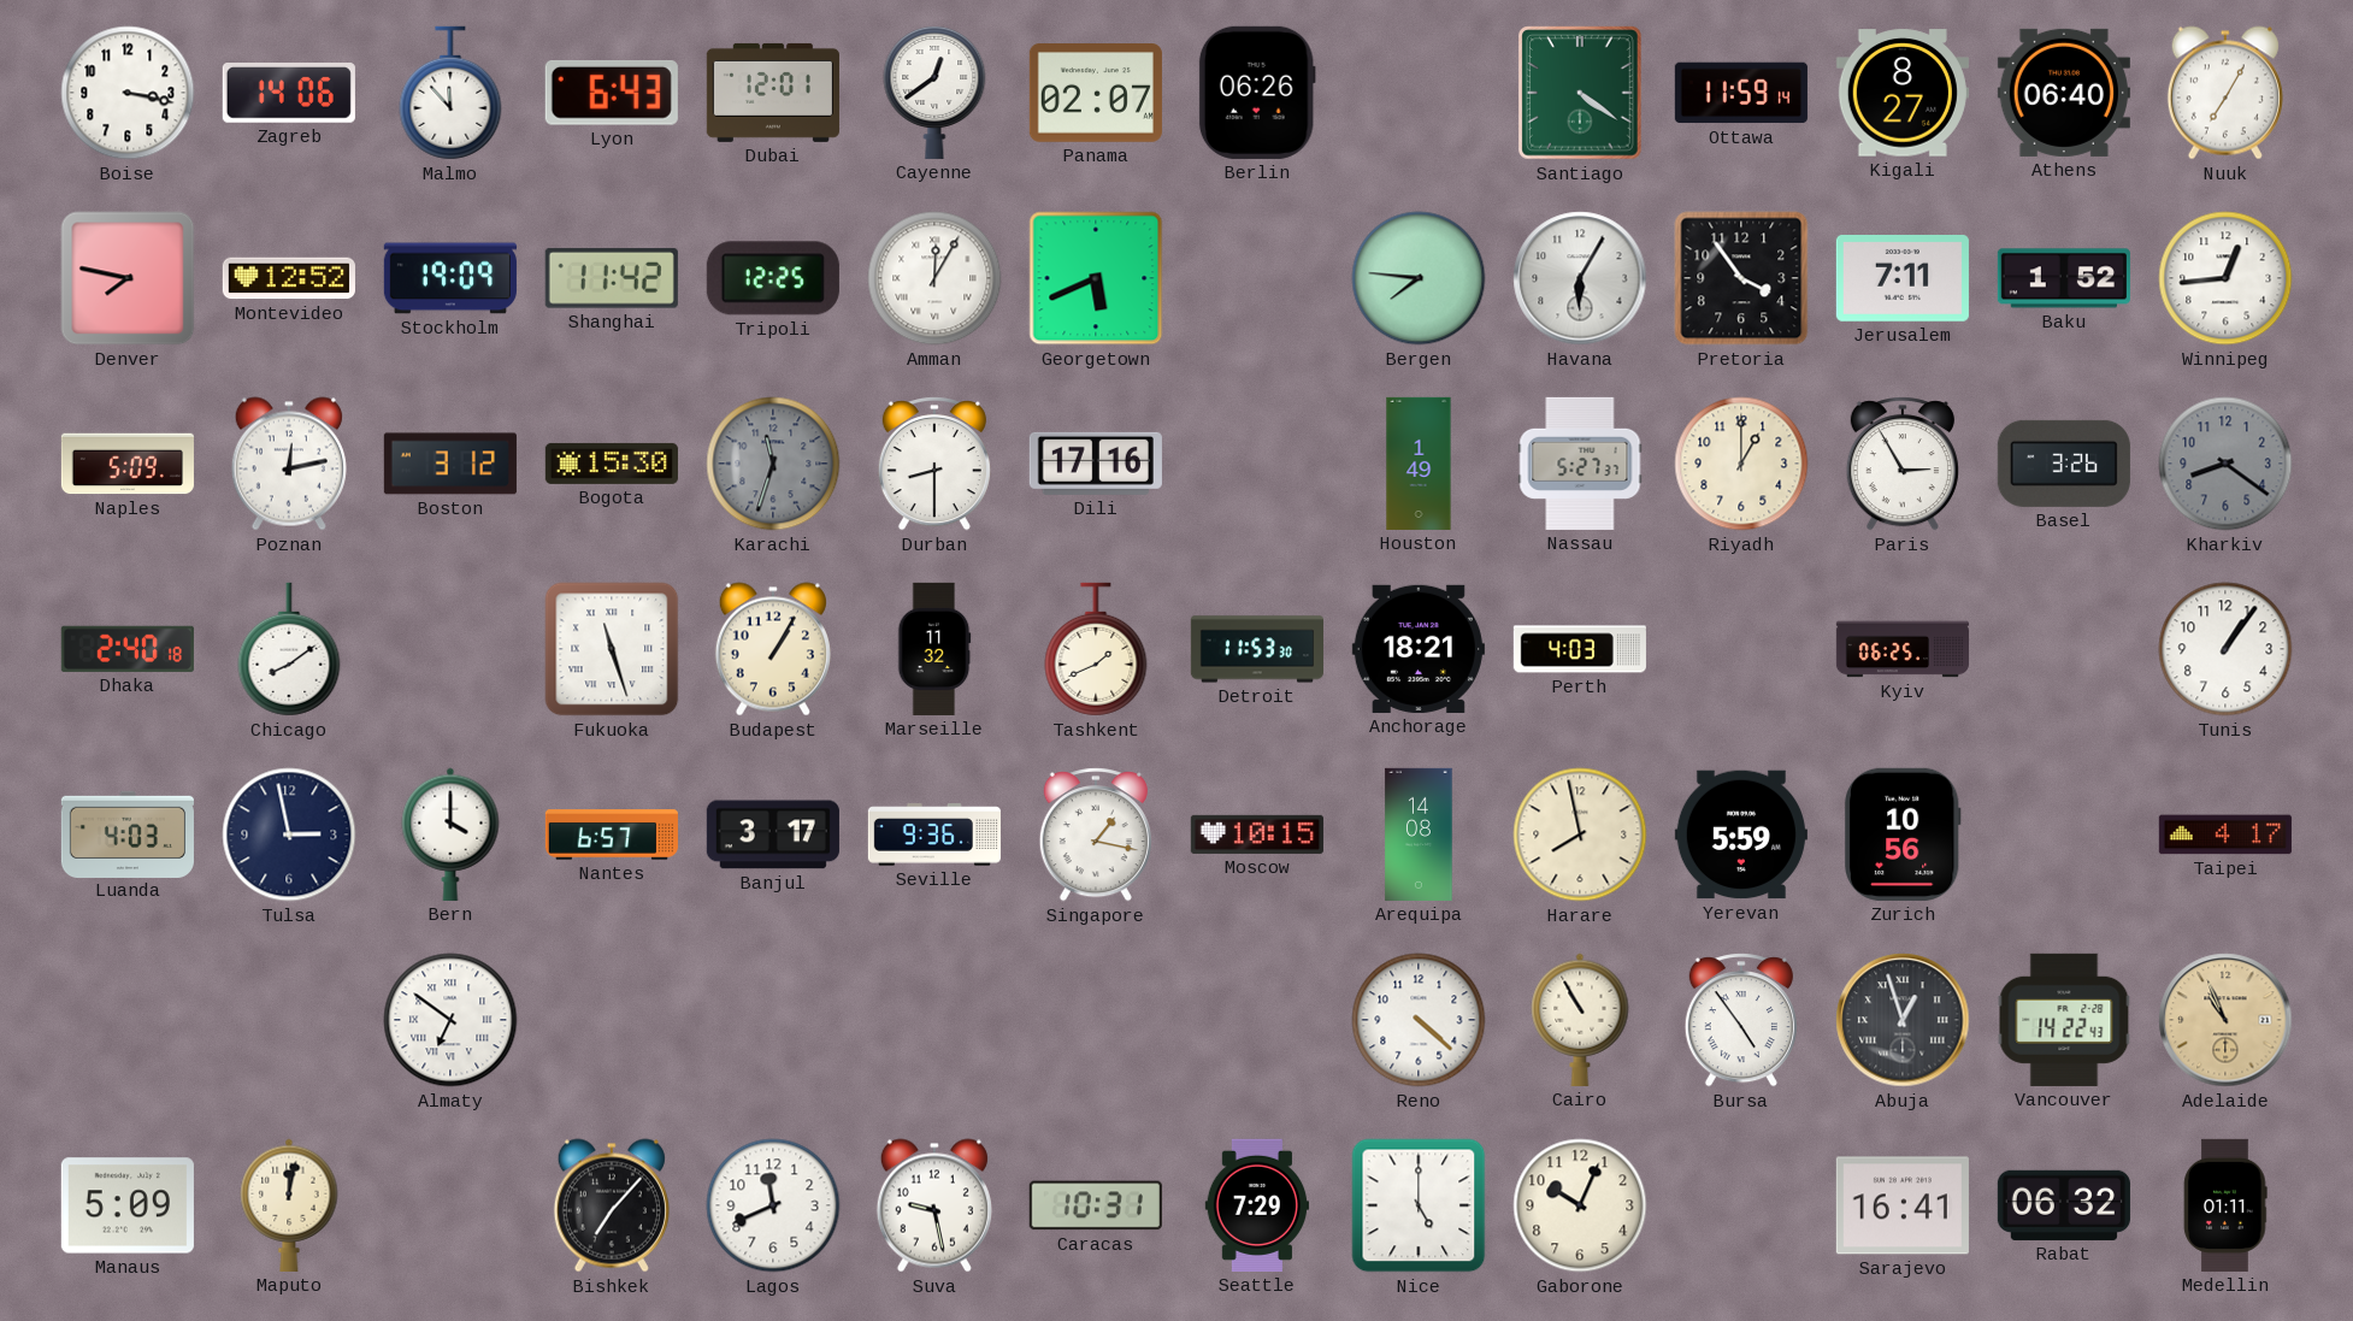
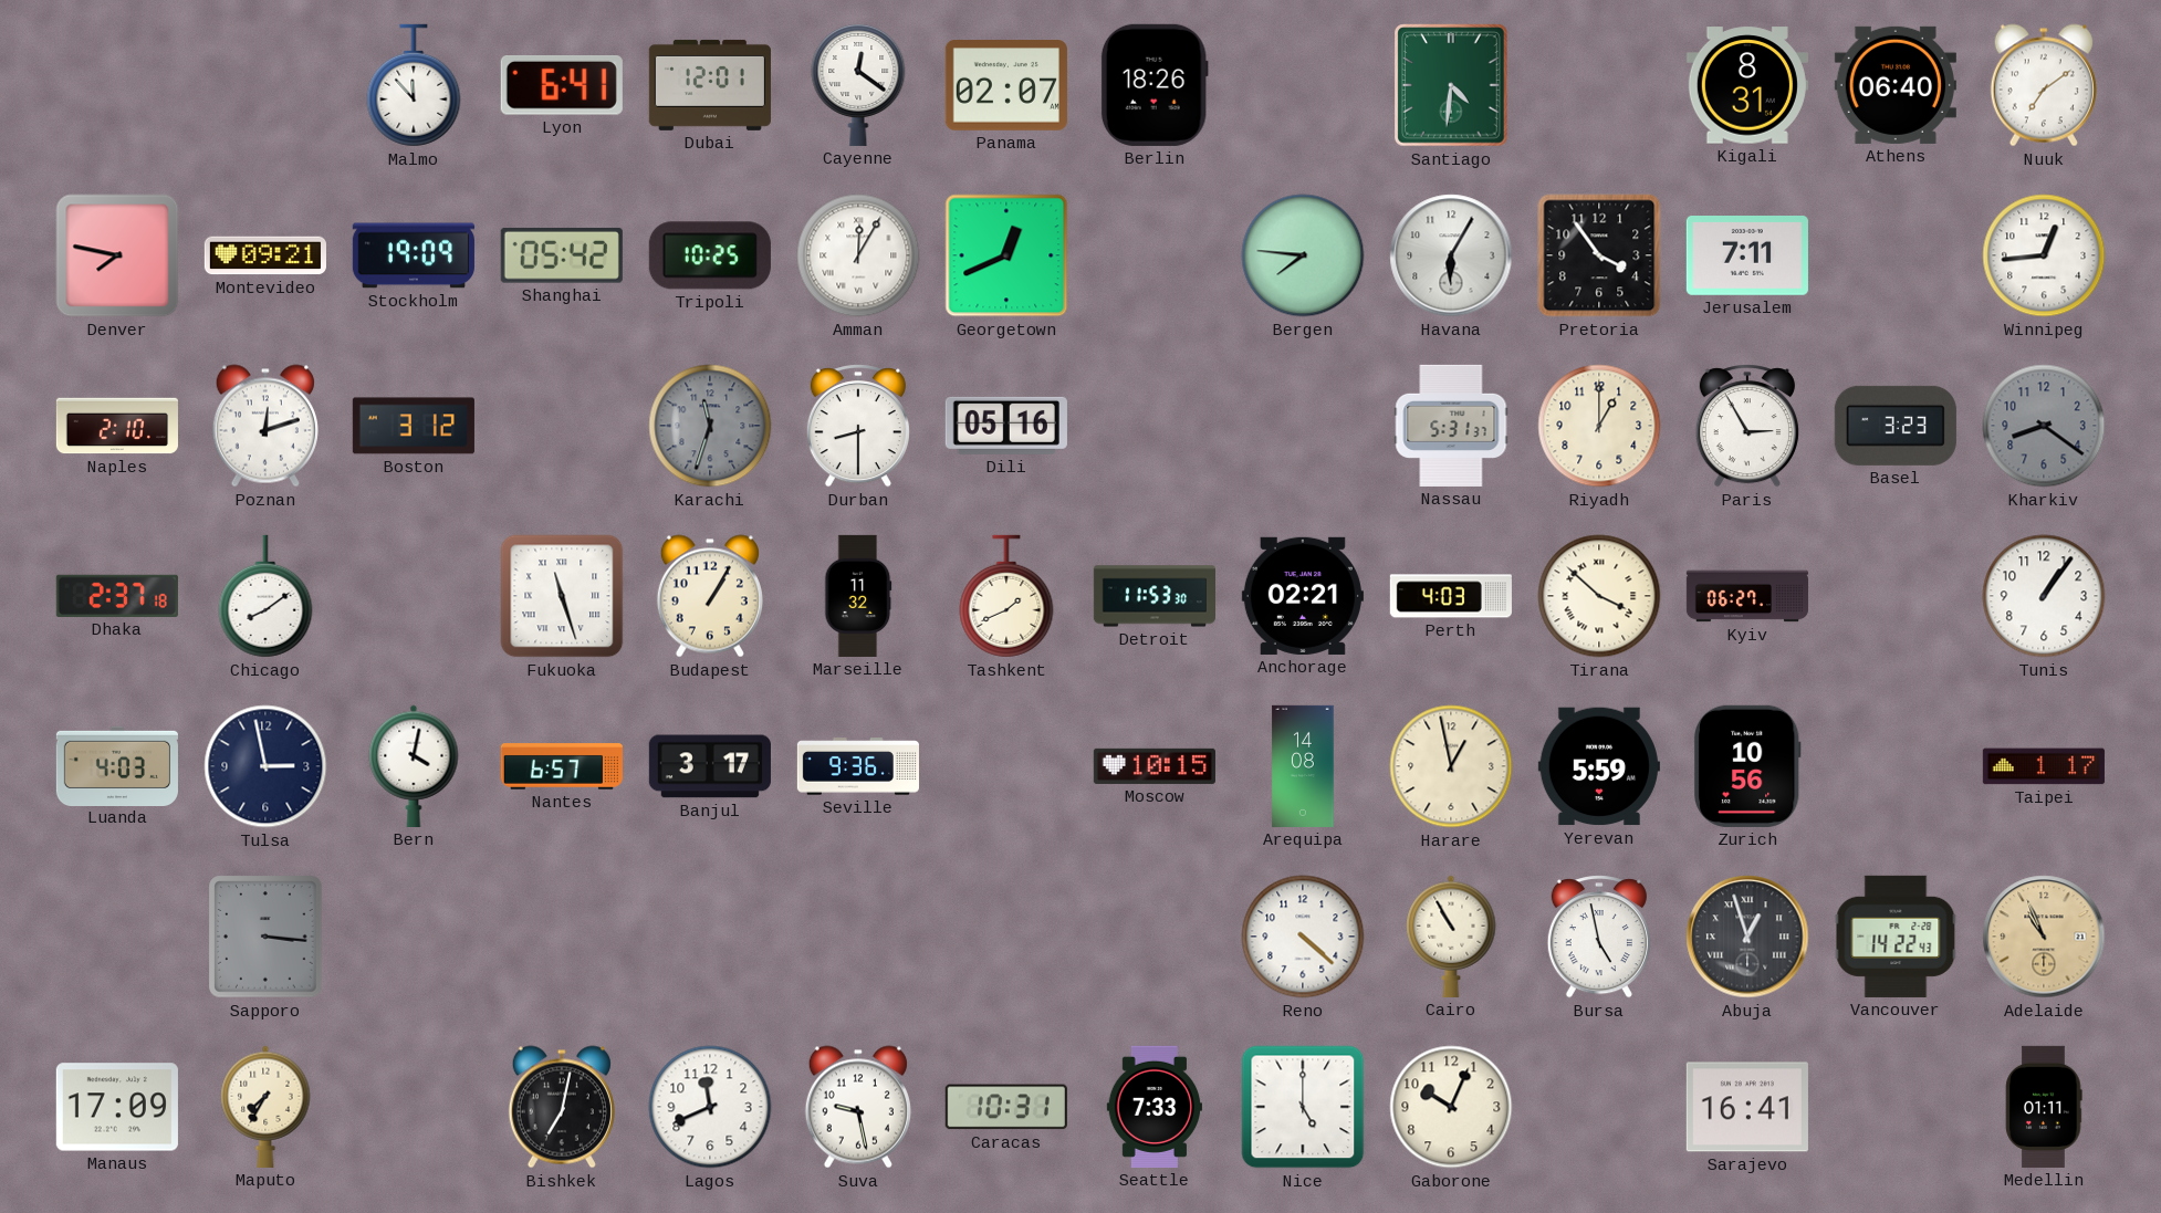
Boise: 3:17 -> none
Zagreb: 14:06 -> none
Lyon: 6:43 -> 6:41
Cayenne: 12:39 -> 12:21
Berlin: 06:26 -> 18:26
Santiago: 4:21 -> 4:31
Ottawa: 11:59 -> none
Kigali: 8:27 -> 8:31
Nuuk: 7:05 -> 7:09
Montevideo: 12:52 -> 09:21
Shanghai: 11:42 -> 05:42
Tripoli: 12:25 -> 10:25
Georgetown: 5:41 -> 12:41
Baku: 1:52 -> none
Naples: 5:09 -> 2:10
Poznan: 12:13 -> 12:12
Bogota: 15:30 -> none
Dili: 17:16 -> 05:16
Houston: 1:49 -> none
Nassau: 5:27 -> 5:31
Basel: 3:26 -> 3:23
Dhaka: 2:40 -> 2:37
Anchorage: 18:21 -> 02:21
Tirana: none -> 3:52
Kyiv: 06:25 -> 06:27
Bern: 4:00 -> 4:02
Singapore: 1:17 -> none
Harare: 7:58 -> 12:58
Taipei: 4:17 -> 1:17
Sapporo: none -> 3:16
Almaty: 6:51 -> none
Bursa: 4:54 -> 4:58
Manaus: 5:09 -> 17:09
Maputo: 12:02 -> 7:35
Bishkek: 7:07 -> 7:02
Seattle: 7:29 -> 7:33
Rabat: 06:32 -> none
